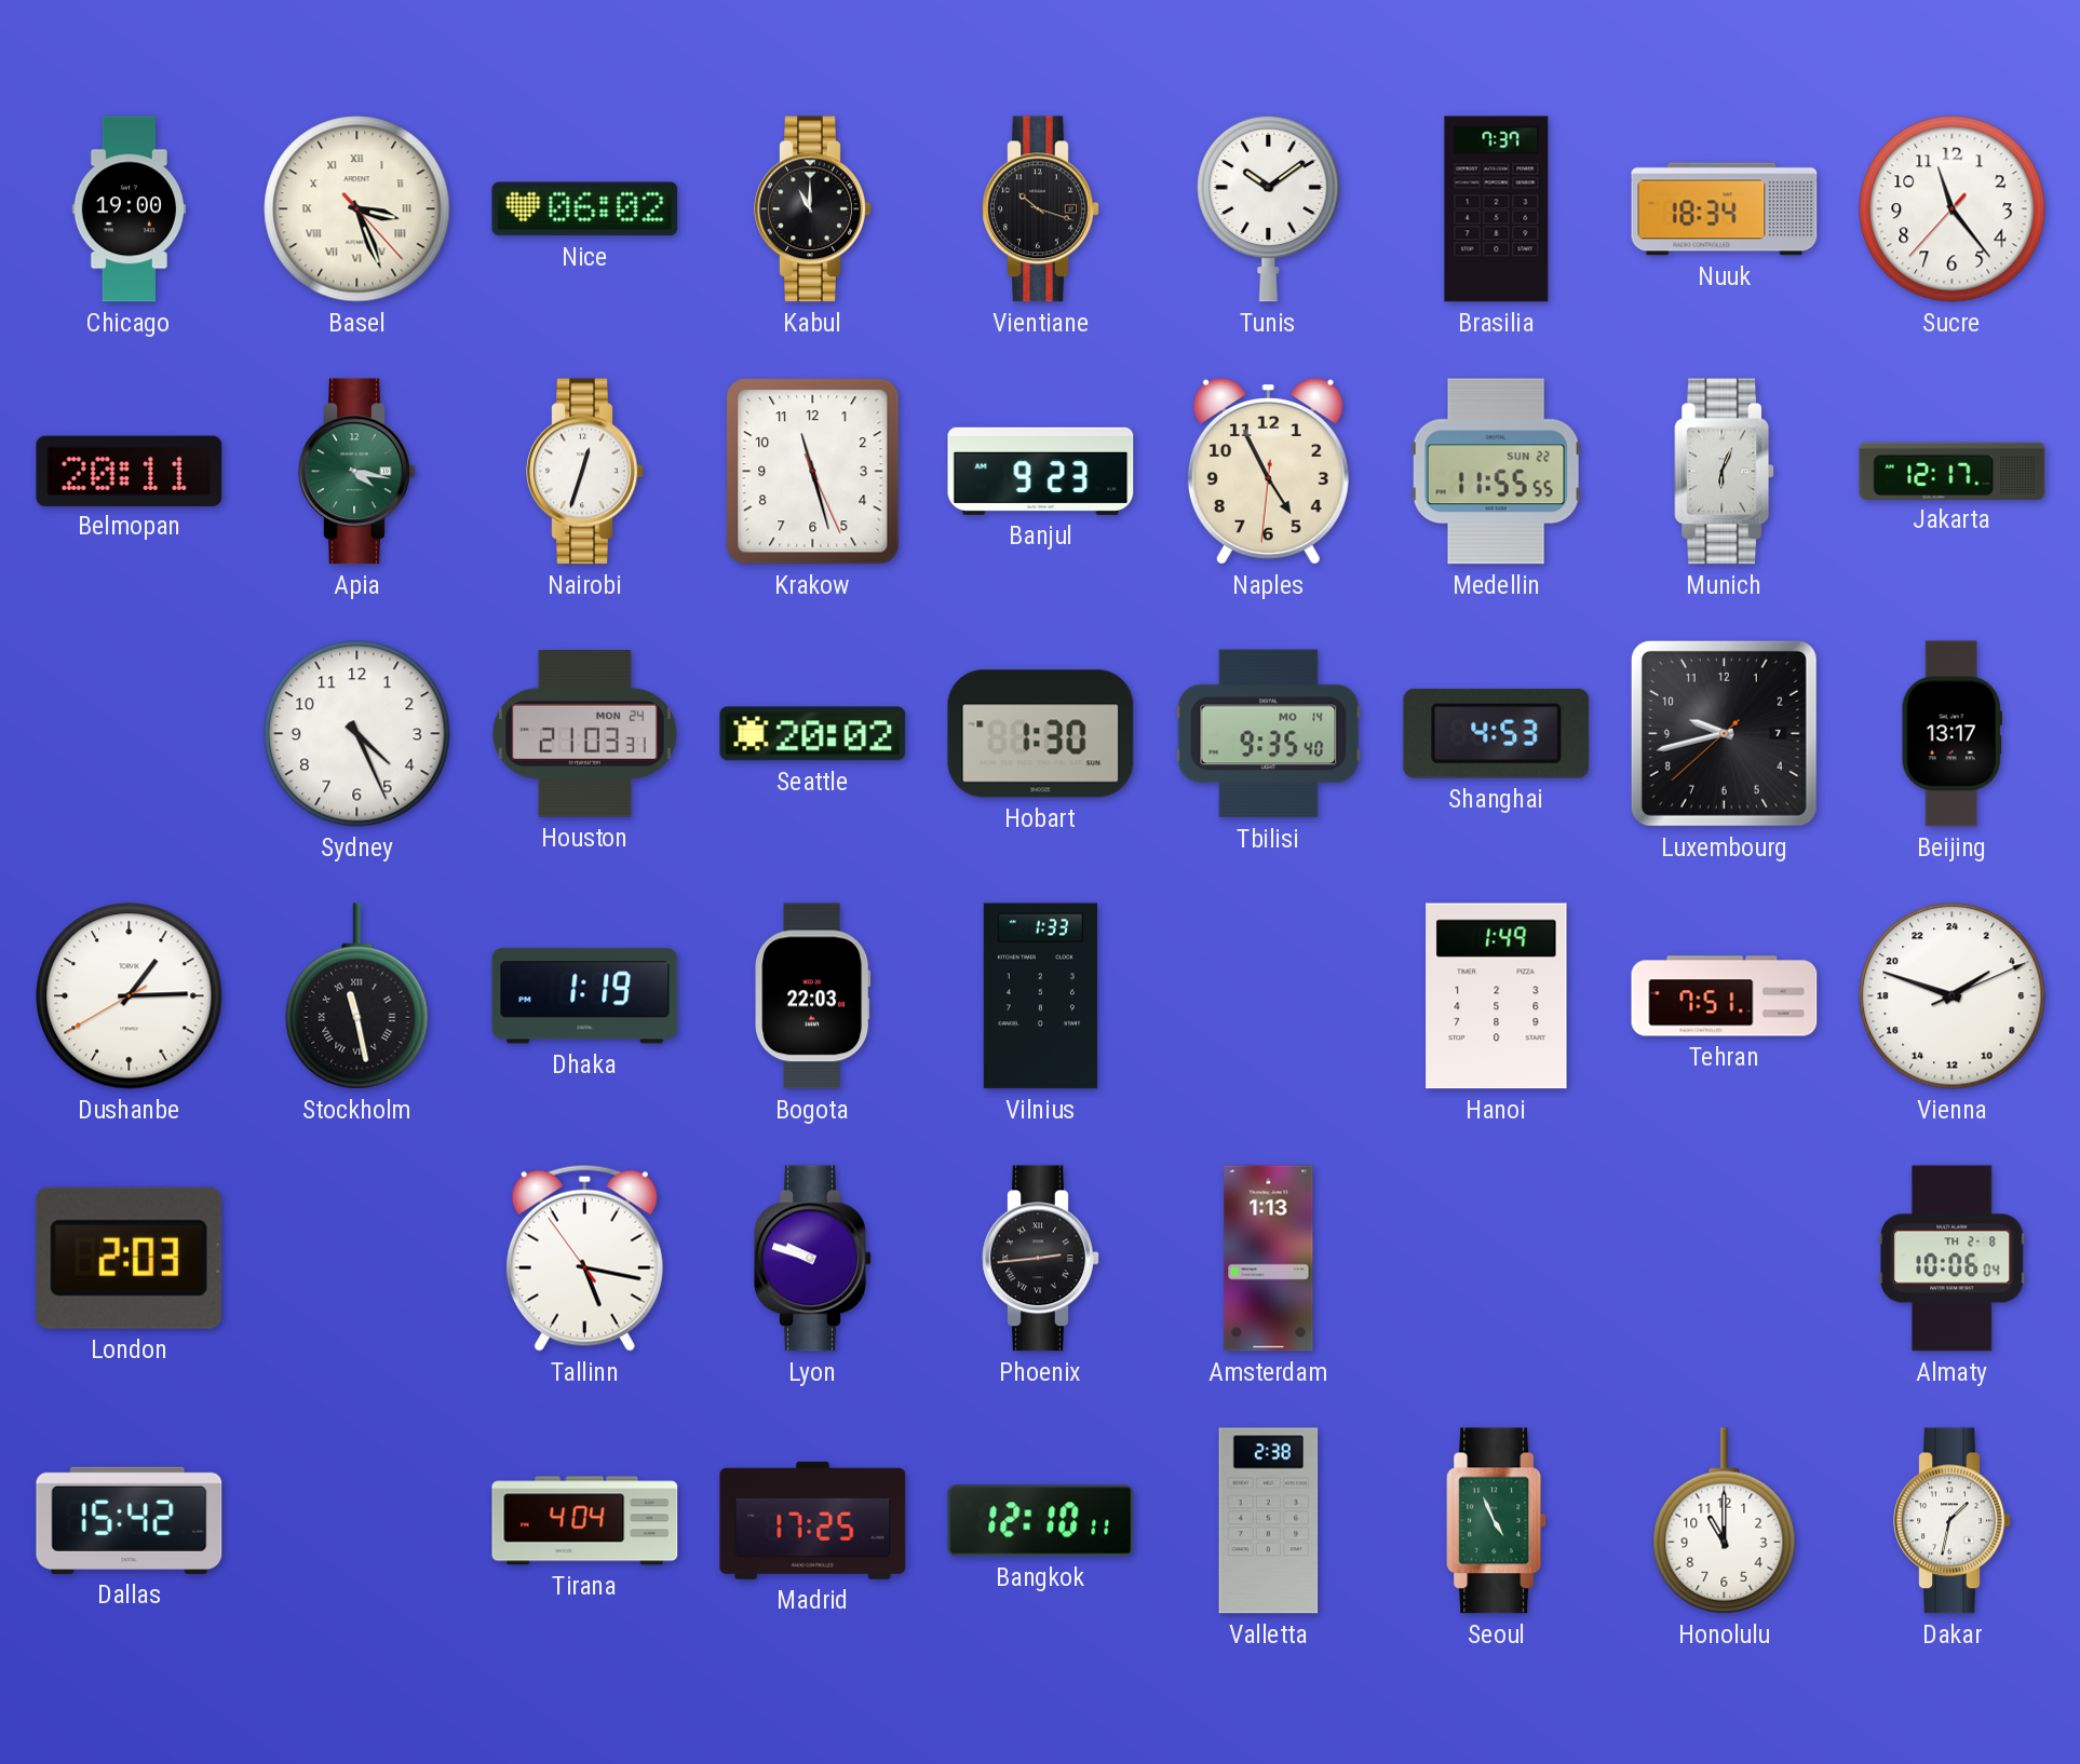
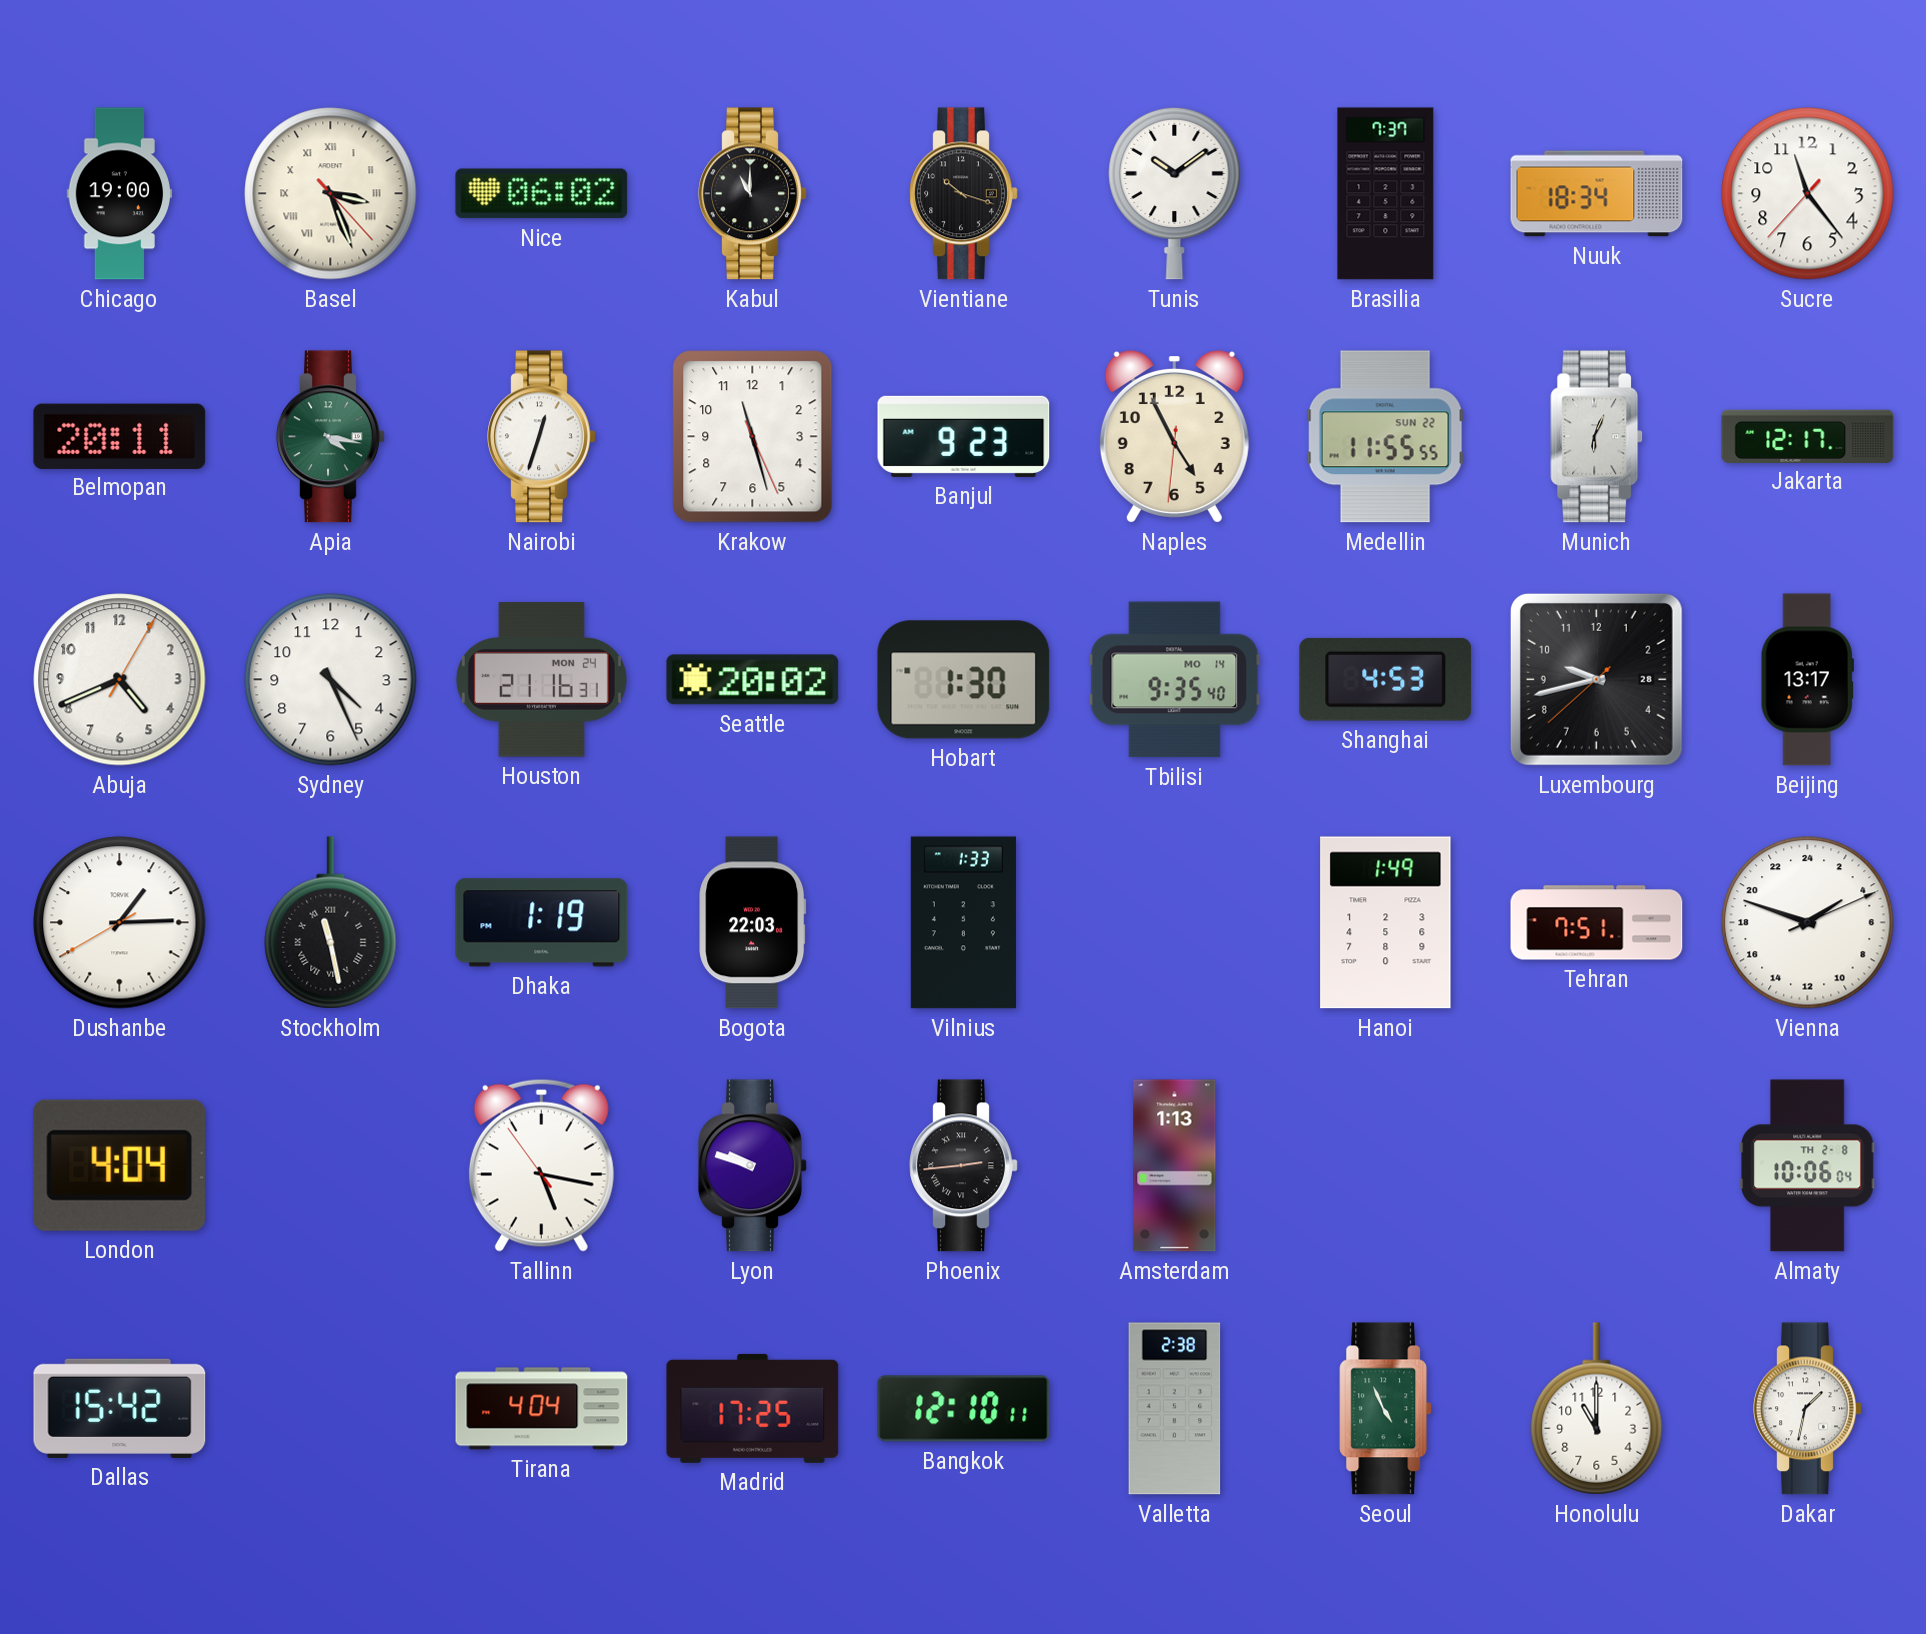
Abuja: none -> 4:41
Houston: 21:03 -> 21:16
Luxembourg date: 7 -> 28
London: 2:03 -> 4:04
